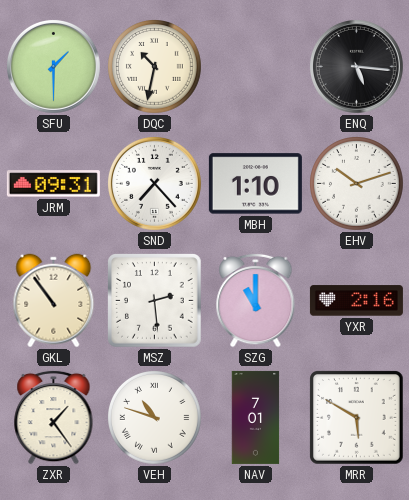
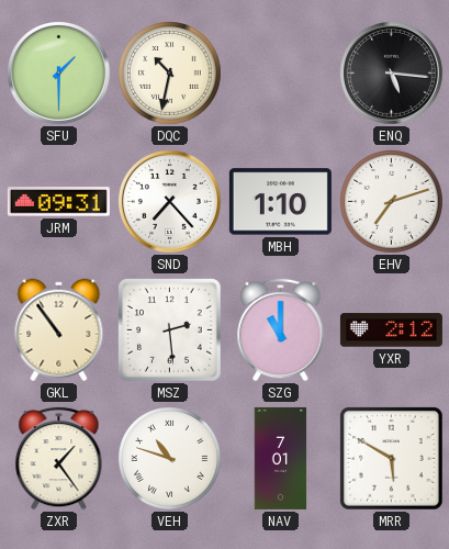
EHV: 10:12 -> 7:12
YXR: 2:16 -> 2:12
